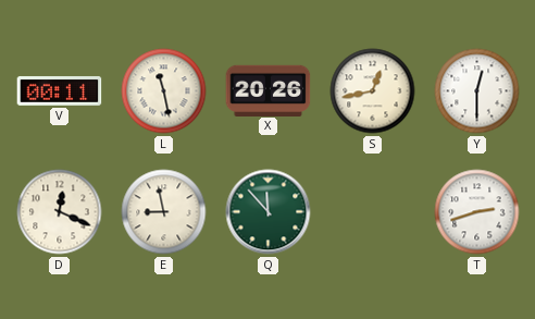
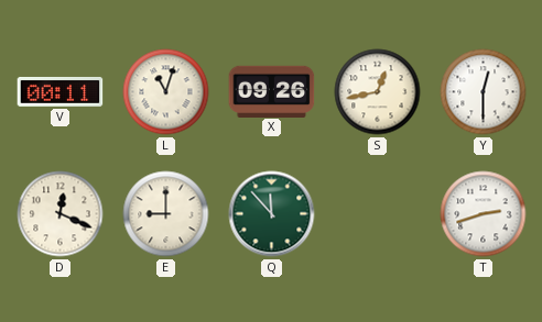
L: 11:28 -> 11:03
X: 20:26 -> 09:26
E: 8:58 -> 9:00
